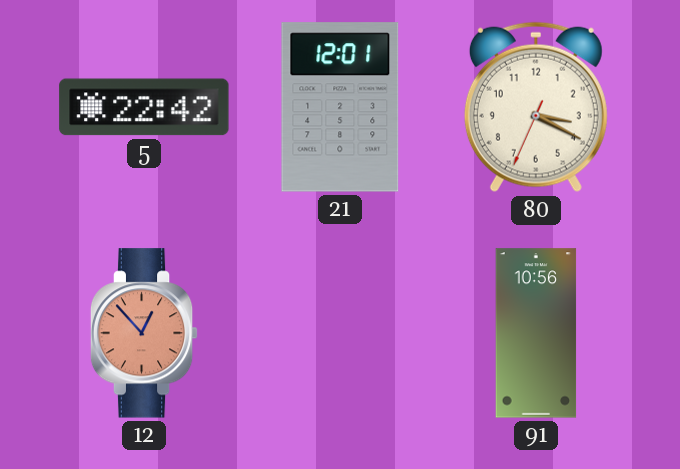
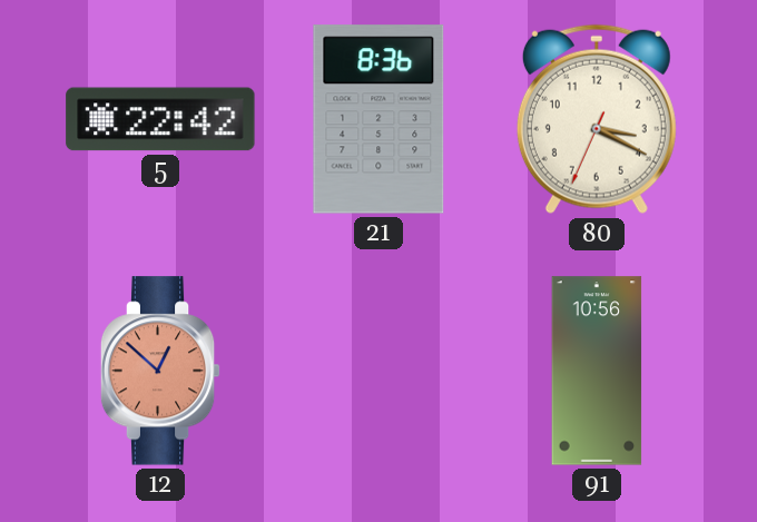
21: 12:01 -> 8:36
12: 12:53 -> 12:52
